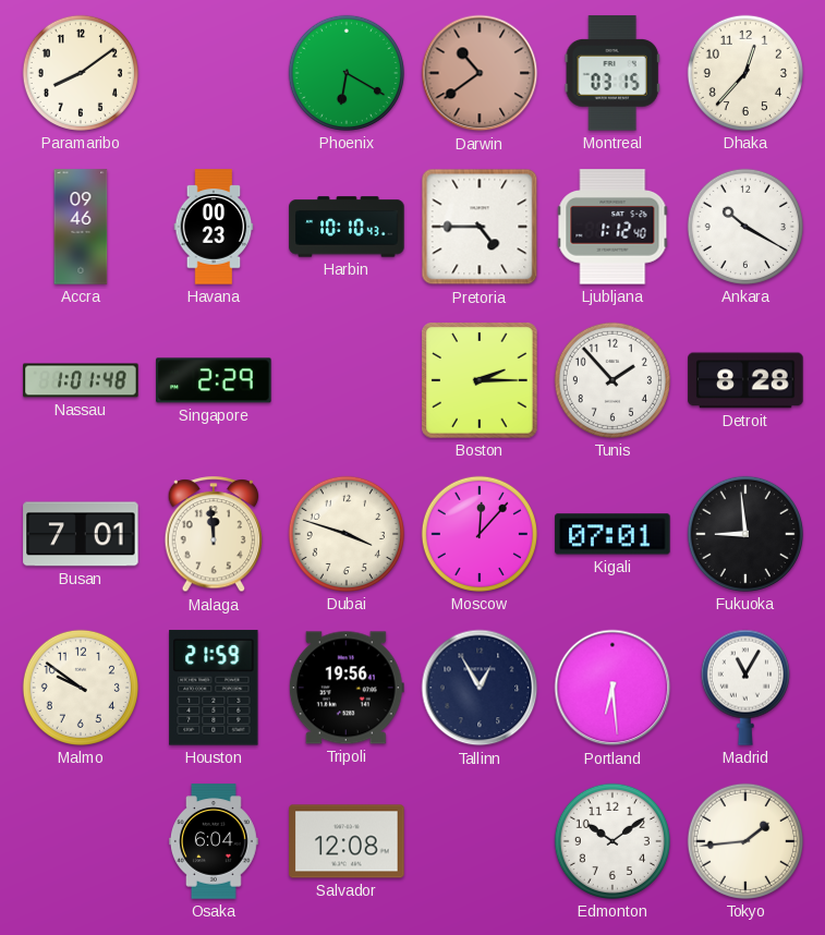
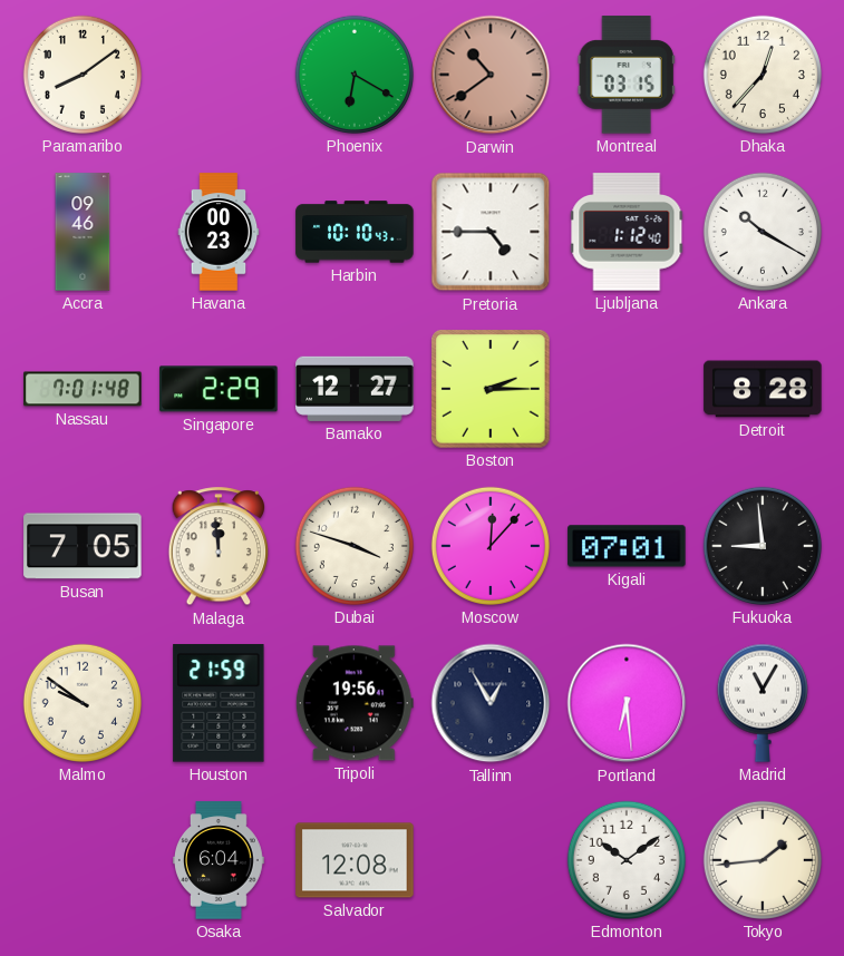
Nassau: 1:01 -> 7:01
Bamako: none -> 12:27
Tunis: 1:53 -> none
Busan: 7:01 -> 7:05
